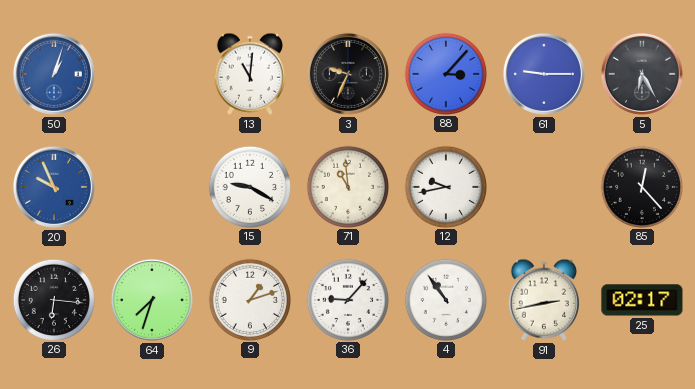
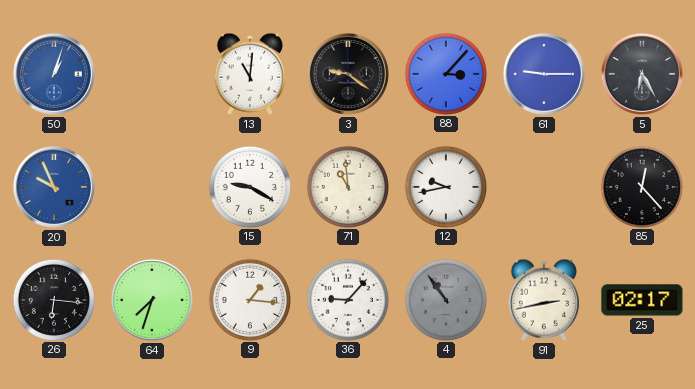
3: 9:34 -> 9:21
9: 1:12 -> 1:16
4 dial: white -> grey
